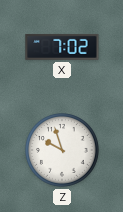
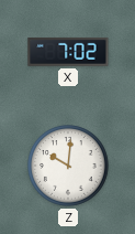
Z: 9:57 -> 10:01
